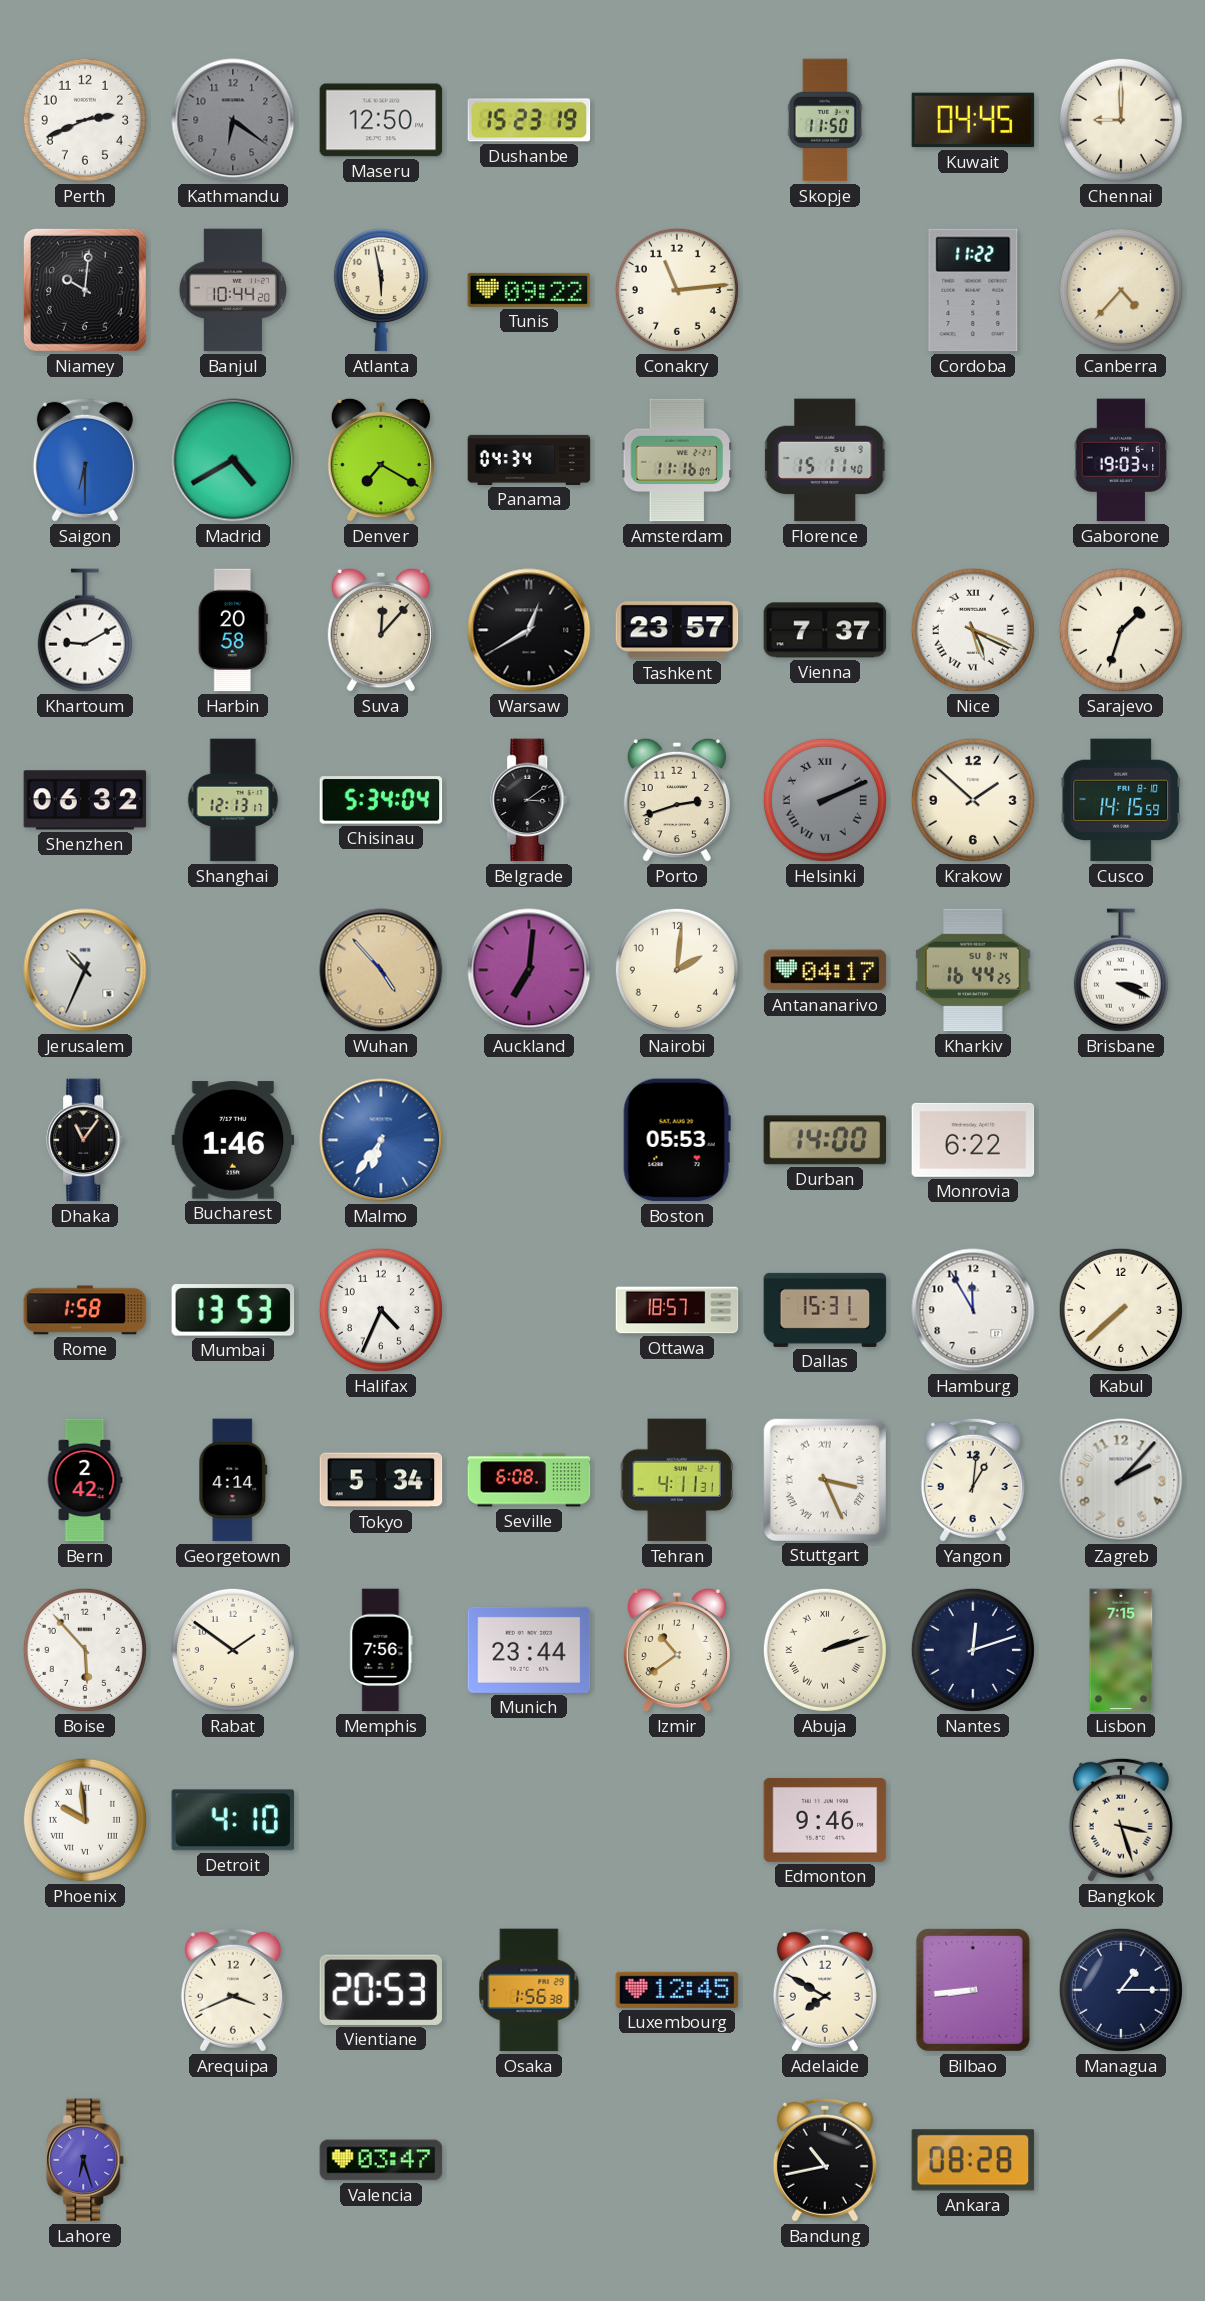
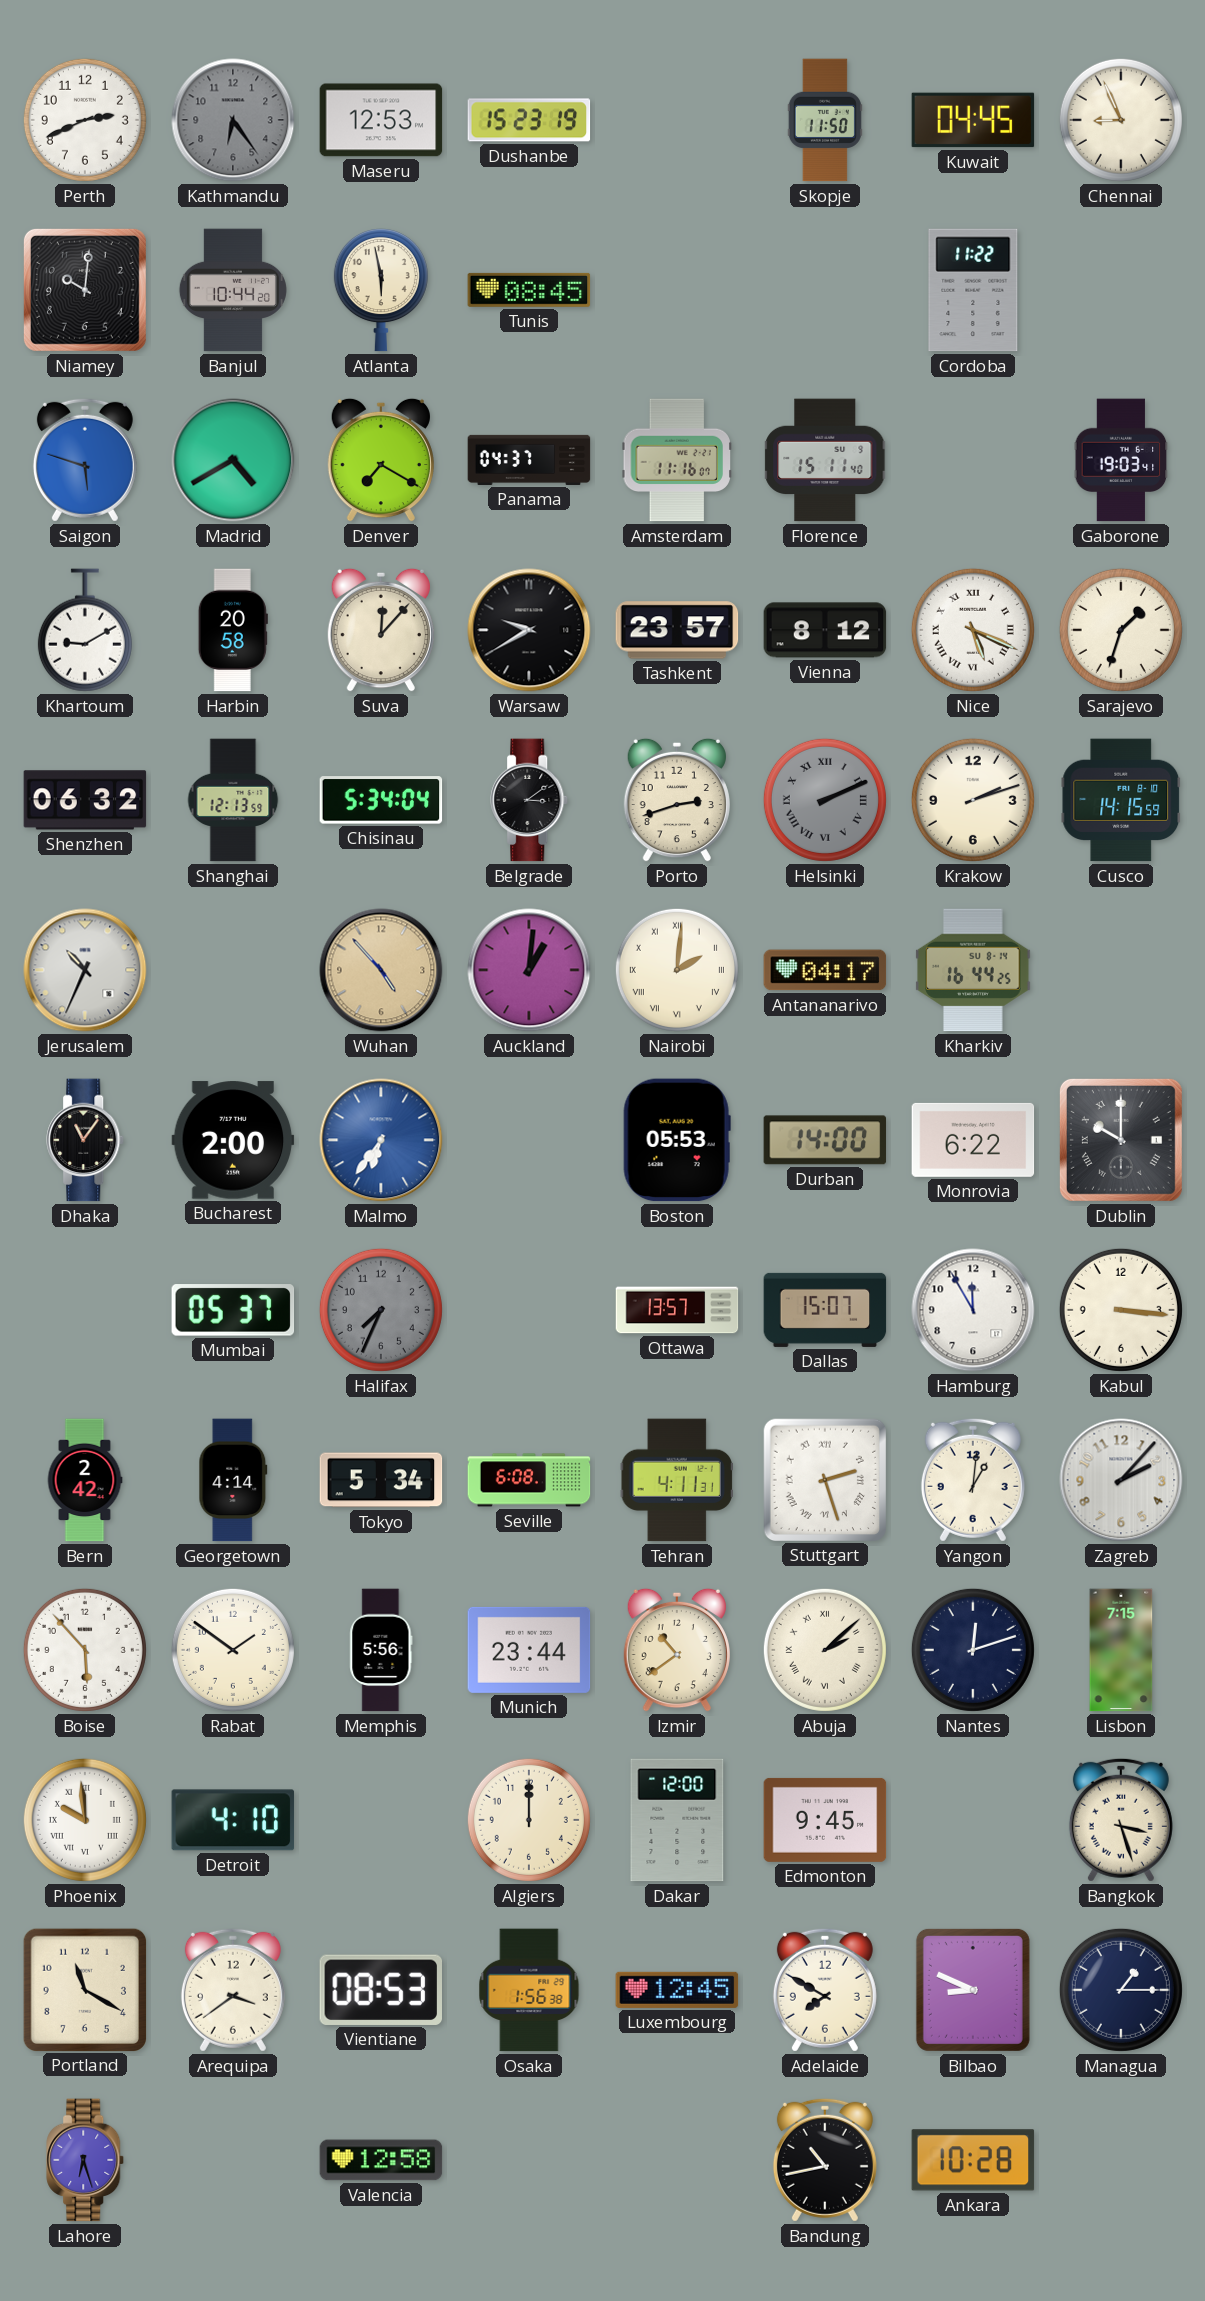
Kathmandu: 6:21 -> 6:24
Maseru: 12:50 -> 12:53
Chennai: 9:00 -> 8:56
Tunis: 09:22 -> 08:45
Conakry: 11:14 -> none
Canberra: 4:37 -> none
Saigon: 6:30 -> 5:48
Panama: 04:34 -> 04:37
Warsaw: 12:40 -> 9:40
Vienna: 7:37 -> 8:12
Shanghai: 12:13:17 -> 12:13:59
Krakow: 1:52 -> 2:12
Auckland: 7:01 -> 1:01
Nairobi numerals: Arabic -> Roman
Brisbane: 3:19 -> none
Bucharest: 1:46 -> 2:00
Dublin: none -> 10:00
Rome: 1:58 -> none
Mumbai: 13:53 -> 05:37
Halifax: 4:34 -> 7:34
Halifax dial: white -> grey
Ottawa: 18:57 -> 13:57
Dallas: 15:31 -> 15:07
Kabul: 7:38 -> 3:16
Stuttgart: 3:26 -> 2:27
Memphis: 7:56 -> 5:56
Abuja: 2:12 -> 2:08
Algiers: none -> 12:00
Dakar: none -> 12:00
Edmonton: 9:46 -> 9:45
Portland: none -> 11:20
Arequipa: 3:41 -> 3:39
Vientiane: 20:53 -> 08:53
Bilbao: 8:44 -> 8:49
Valencia: 03:47 -> 12:58
Ankara: 08:28 -> 10:28
